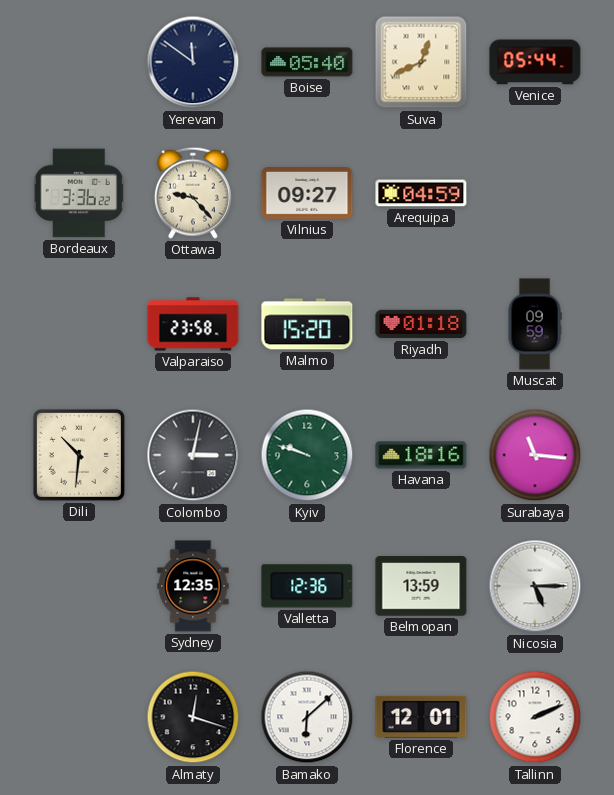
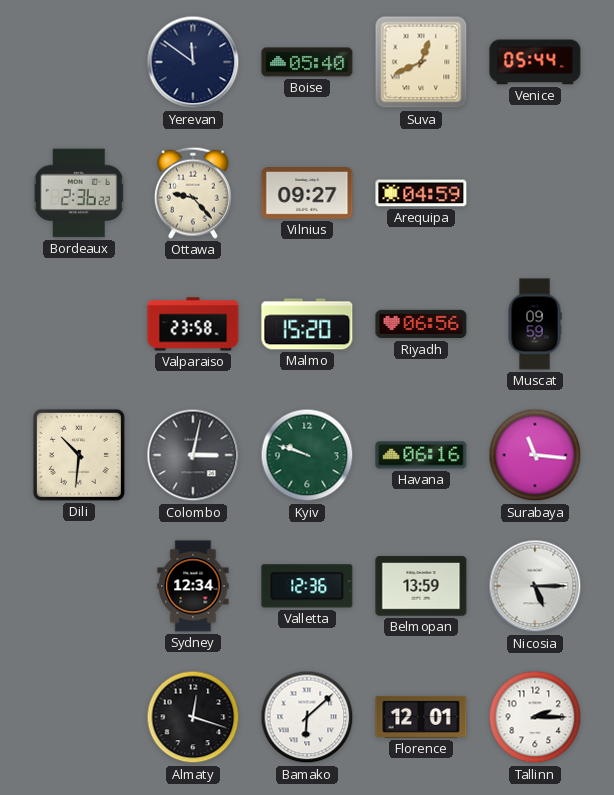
Bordeaux: 3:36 -> 2:36
Riyadh: 01:18 -> 06:56
Havana: 18:16 -> 06:16
Sydney: 12:35 -> 12:34
Tallinn: 2:11 -> 2:15
